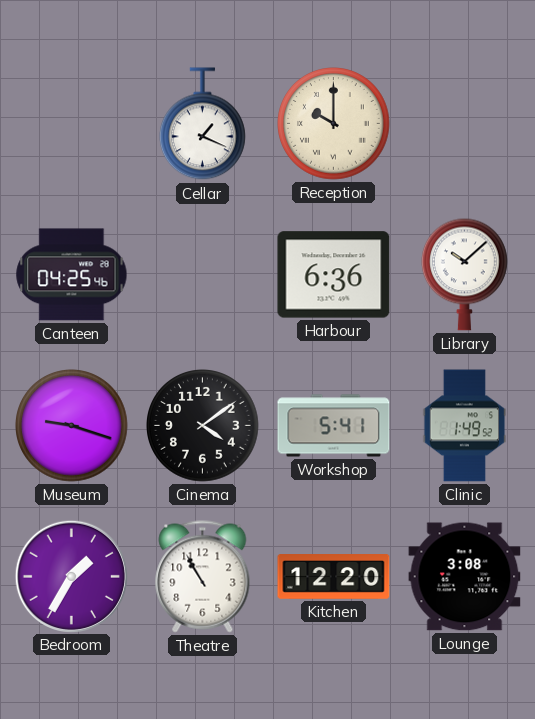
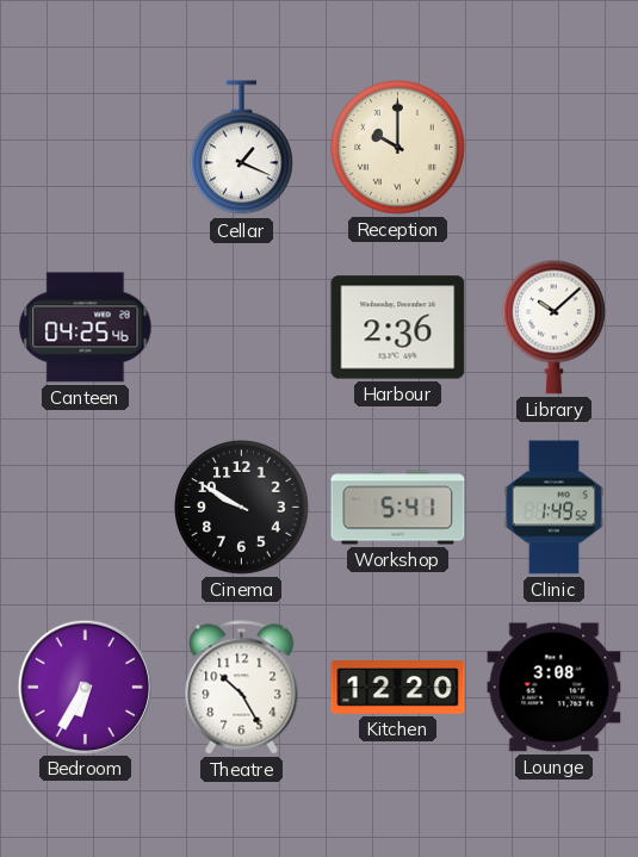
Harbour: 6:36 -> 2:36
Museum: 9:18 -> none
Cinema: 4:09 -> 9:50
Bedroom: 1:35 -> 6:35
Theatre: 10:55 -> 10:25
